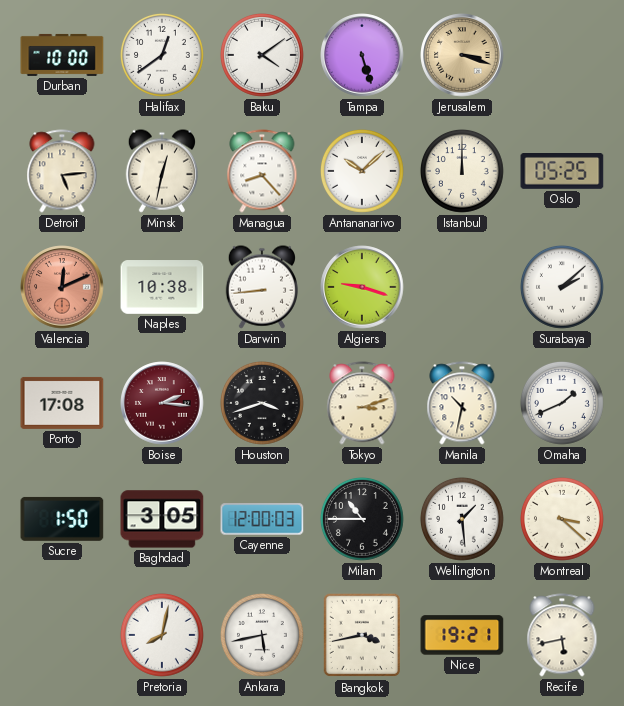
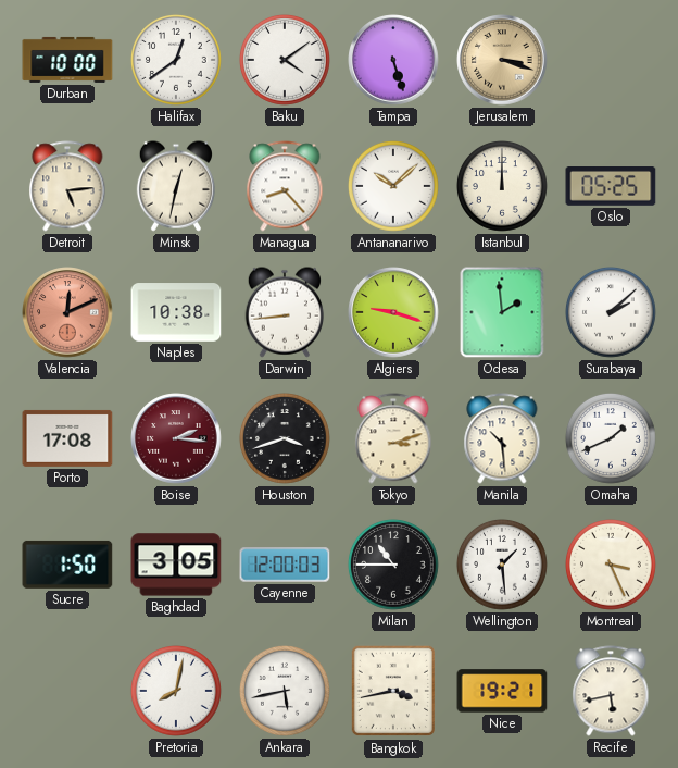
Odesa: none -> 1:59
Manila: 10:32 -> 10:29
Montreal: 3:22 -> 3:26
